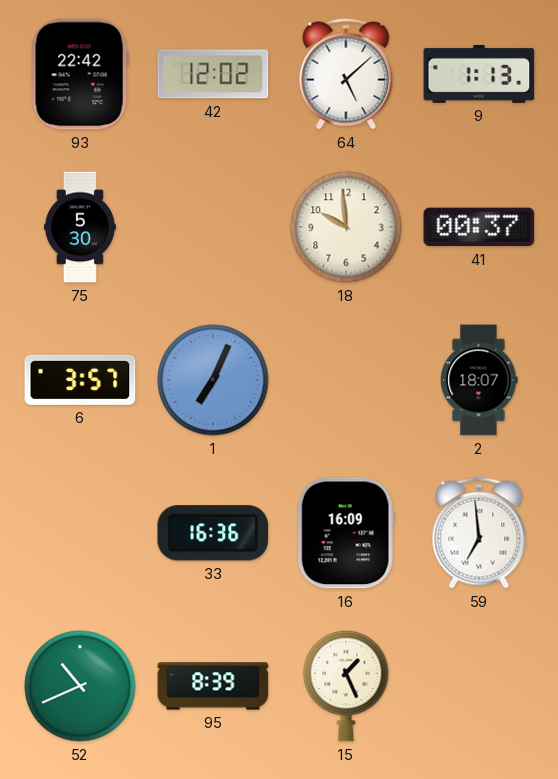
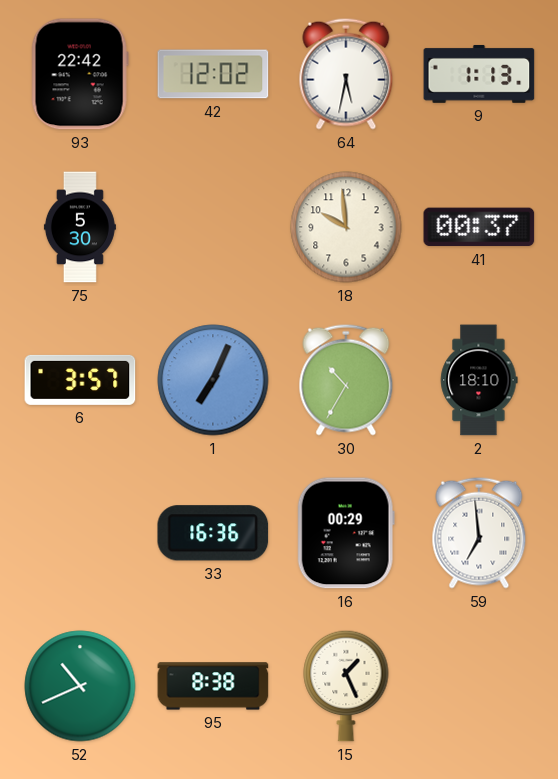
64: 5:08 -> 5:32
30: none -> 10:35
2: 18:07 -> 18:10
16: 16:09 -> 00:29
95: 8:39 -> 8:38
